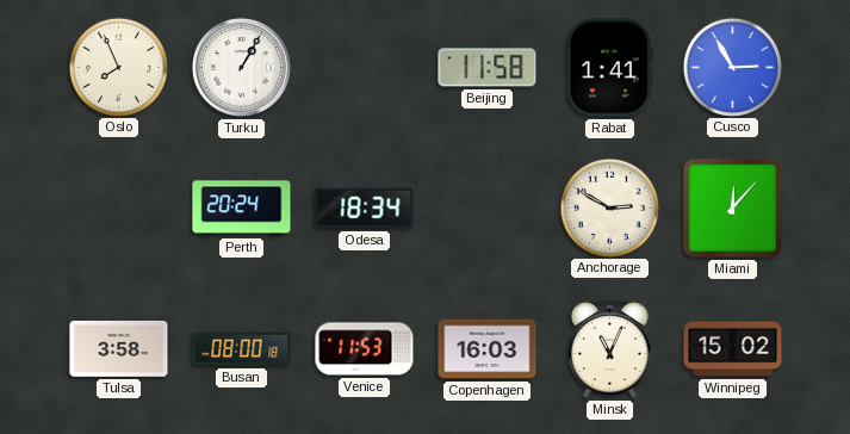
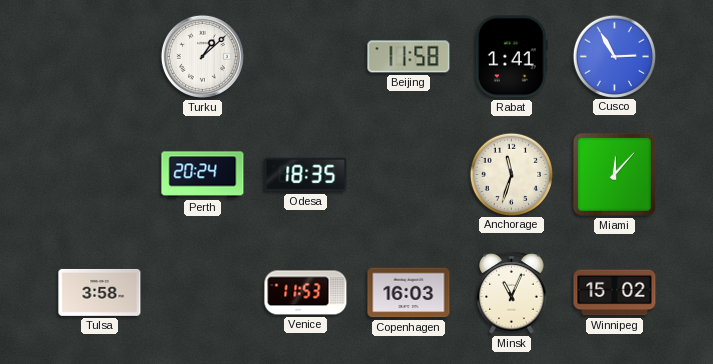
Oslo: 7:56 -> none
Turku: 1:05 -> 1:08
Odesa: 18:34 -> 18:35
Anchorage: 2:50 -> 11:33
Busan: 08:00 -> none
